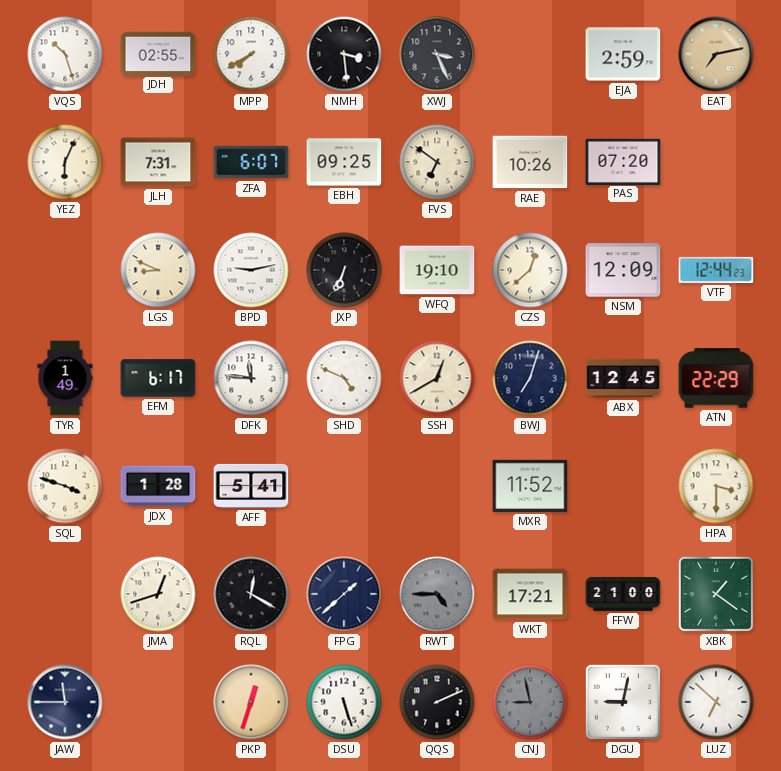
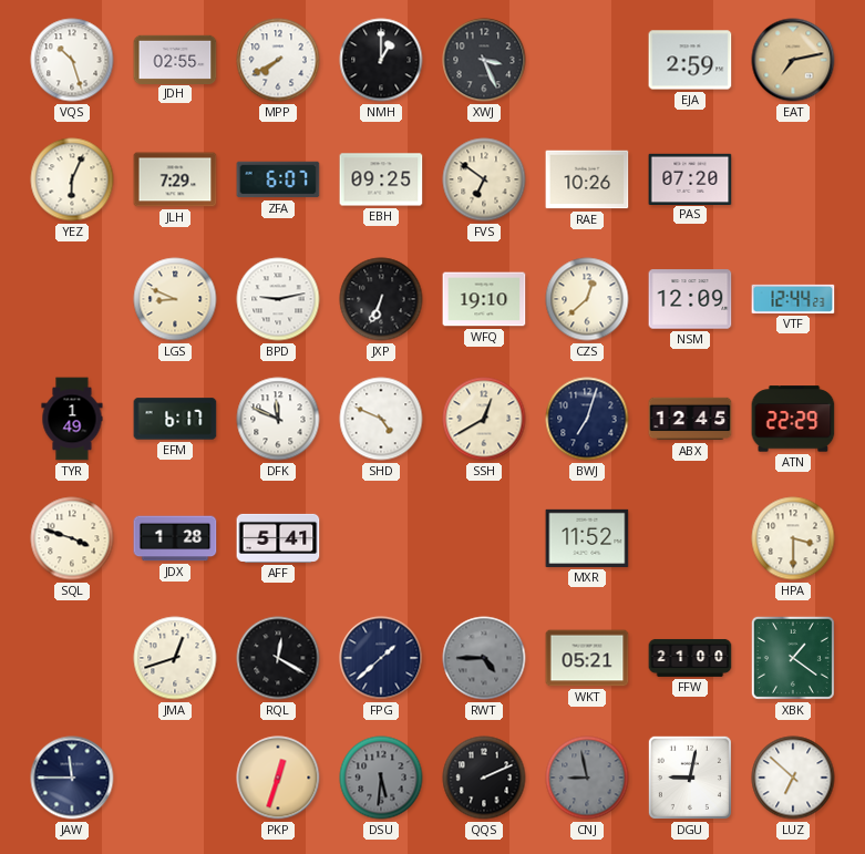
NMH: 3:29 -> 1:00
JLH: 7:31 -> 7:29
DFK: 11:46 -> 11:49
WKT: 17:21 -> 05:21
DSU: 5:27 -> 5:31
DSU dial: white -> grey
